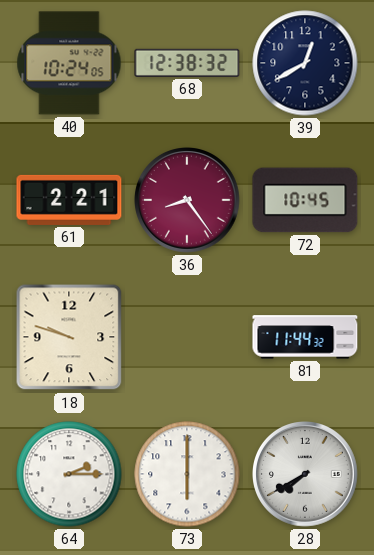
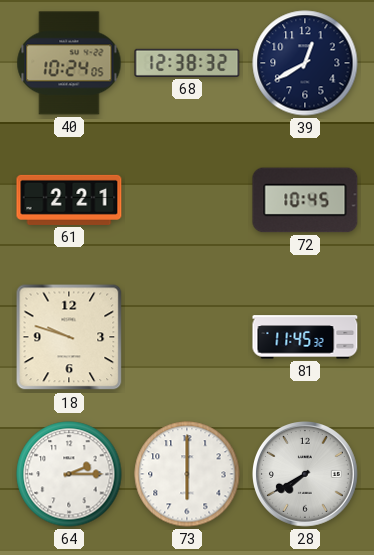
36: 8:24 -> none
81: 11:44 -> 11:45
